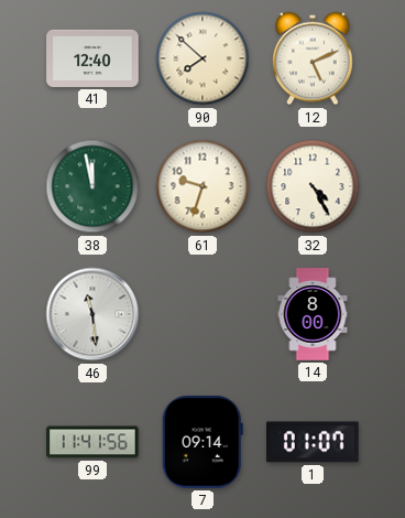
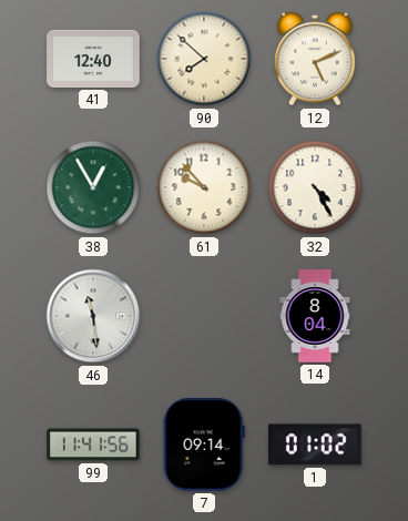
38: 11:58 -> 12:55
61: 9:33 -> 9:53
14: 8:00 -> 8:04
1: 01:07 -> 01:02
